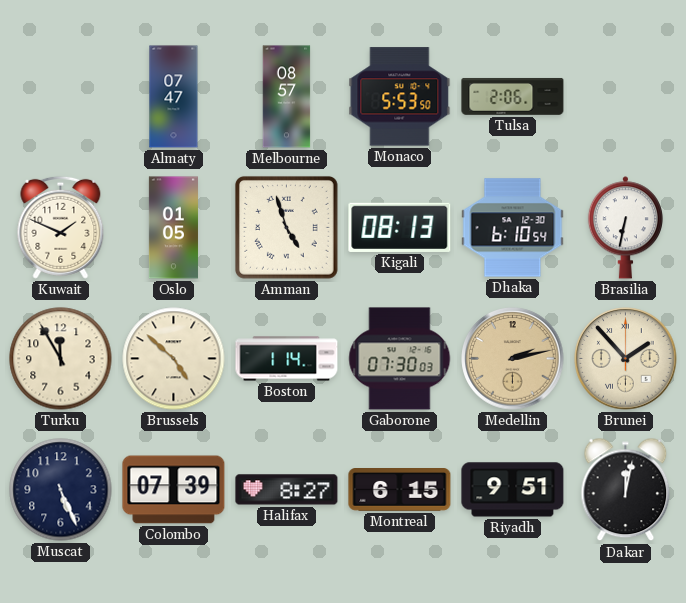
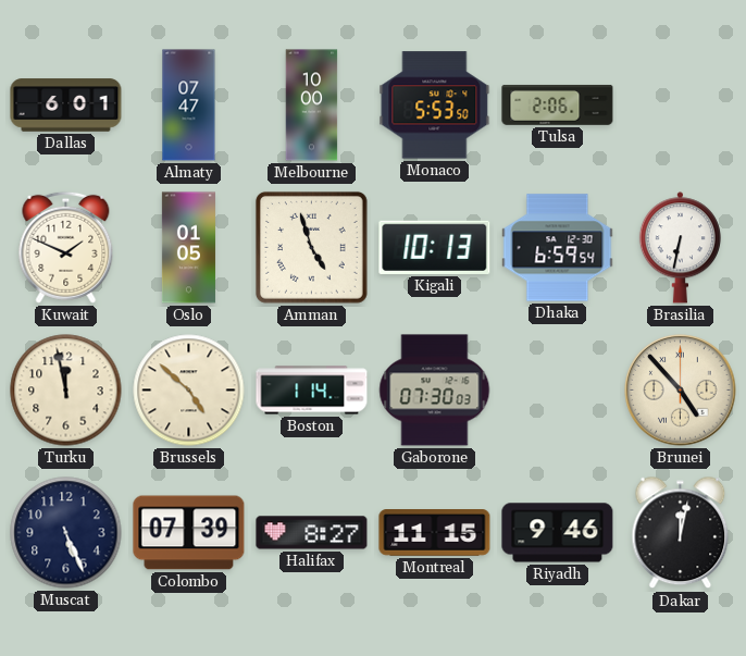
Dallas: none -> 6:01
Melbourne: 08:57 -> 10:00
Kigali: 08:13 -> 10:13
Dhaka: 6:10 -> 6:59
Turku: 11:55 -> 11:58
Medellin: 2:13 -> none
Brunei: 1:53 -> 4:53
Montreal: 6:15 -> 11:15
Riyadh: 9:51 -> 9:46
